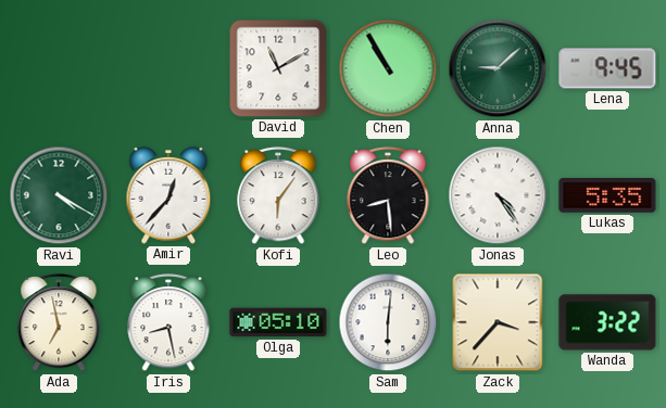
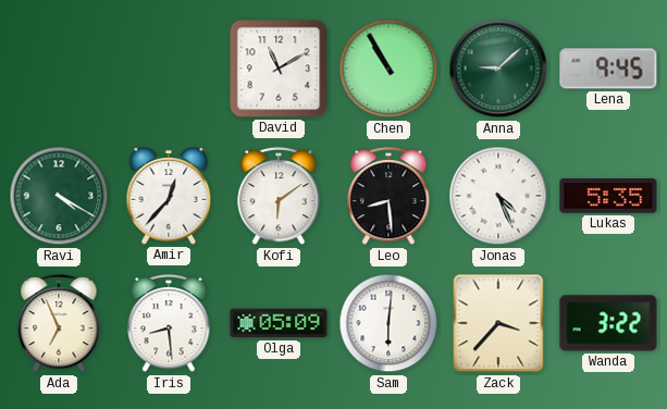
Kofi: 6:06 -> 6:09
Jonas: 4:24 -> 4:26
Ada: 6:58 -> 6:56
Iris: 8:28 -> 8:29
Olga: 05:10 -> 05:09
